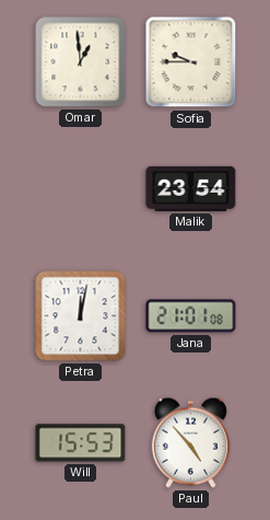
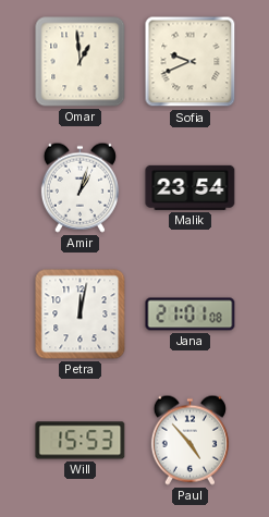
Sofia: 9:45 -> 9:41
Amir: none -> 1:03
